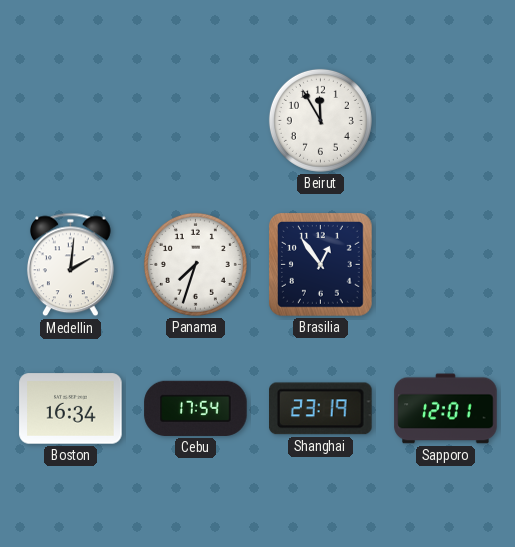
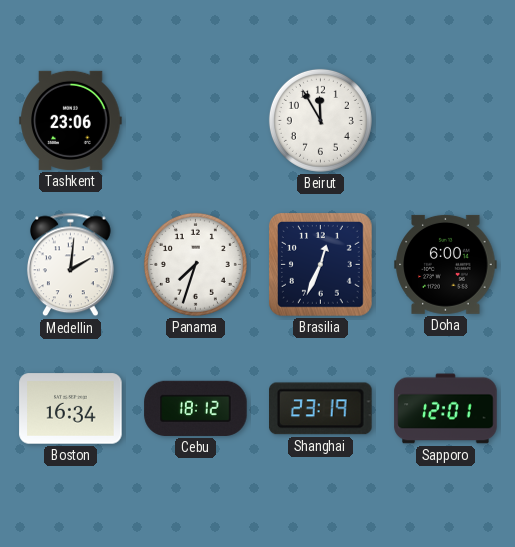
Tashkent: none -> 23:06
Brasilia: 12:54 -> 12:34
Doha: none -> 6:00
Cebu: 17:54 -> 18:12
